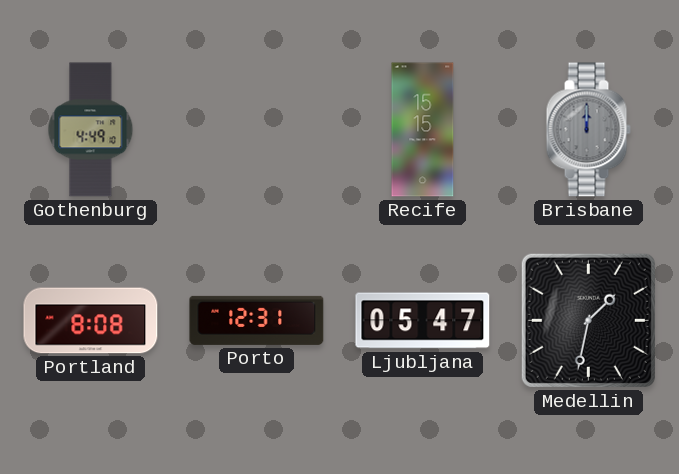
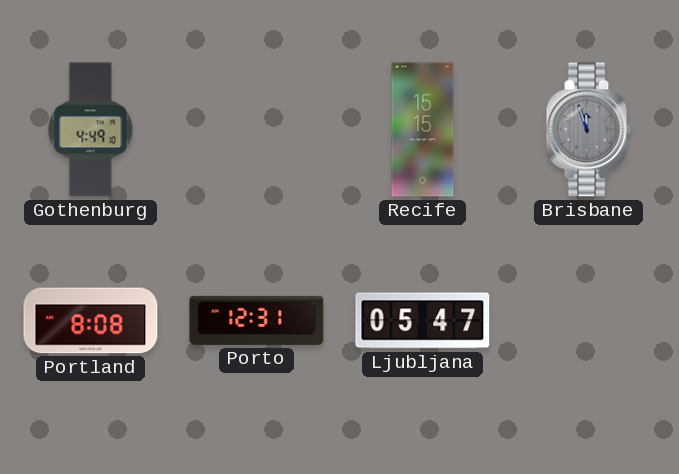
Brisbane: 12:00 -> 11:57
Medellin: 1:32 -> none
